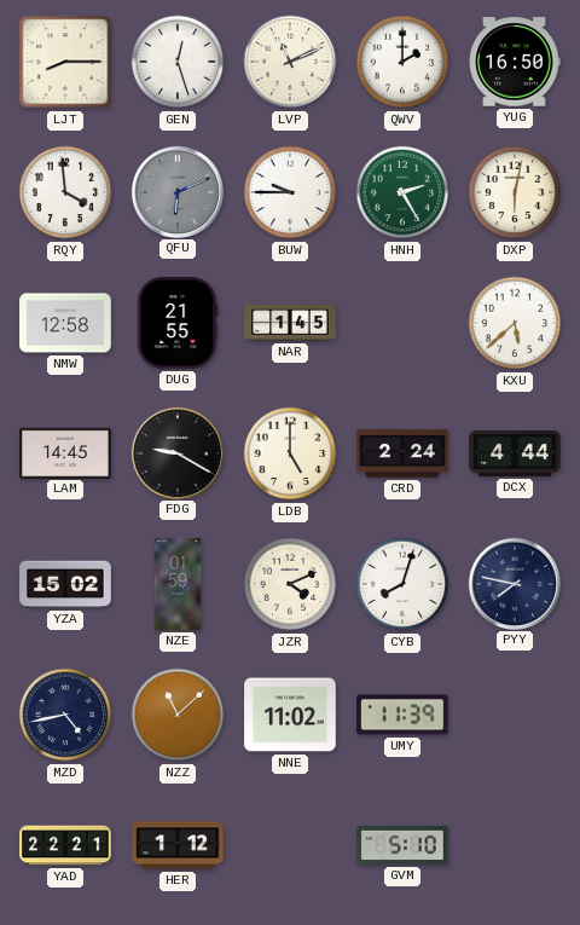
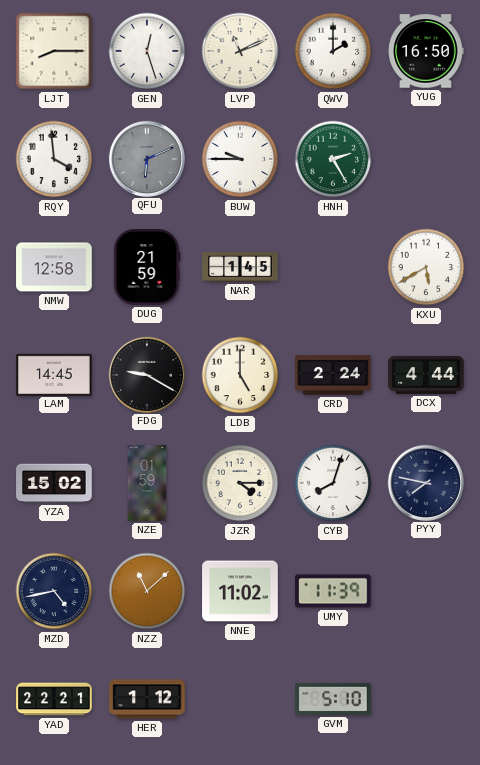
DXP: 6:02 -> none
DUG: 21:55 -> 21:59
KXU: 5:38 -> 5:40
JZR: 4:11 -> 4:15
